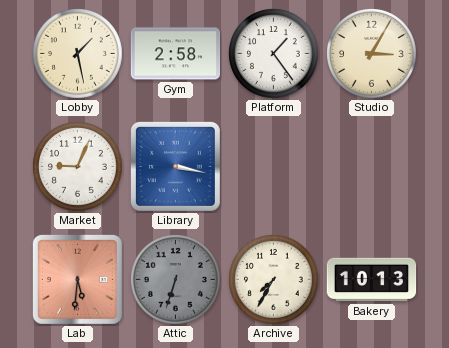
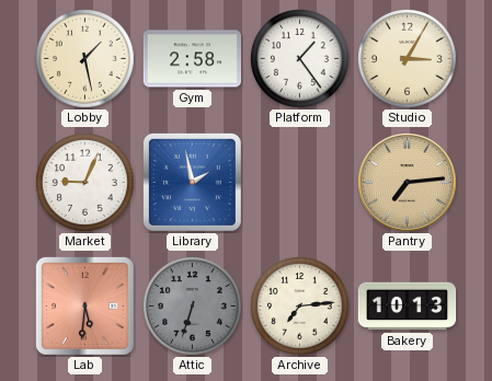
Library: 3:17 -> 1:58
Pantry: none -> 7:14
Archive: 7:35 -> 7:14
